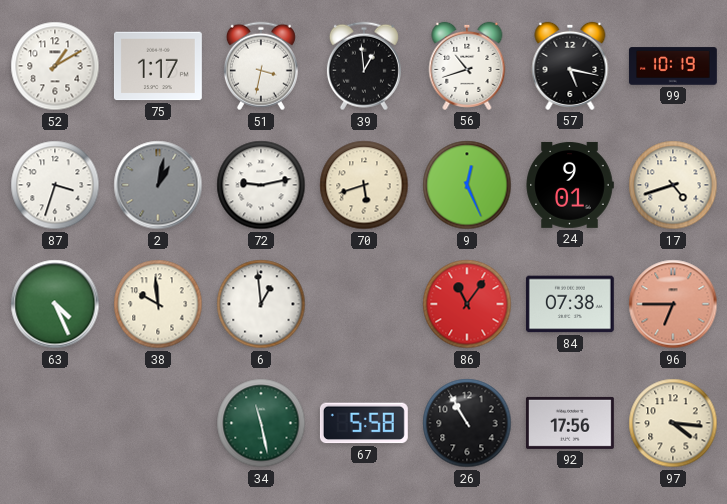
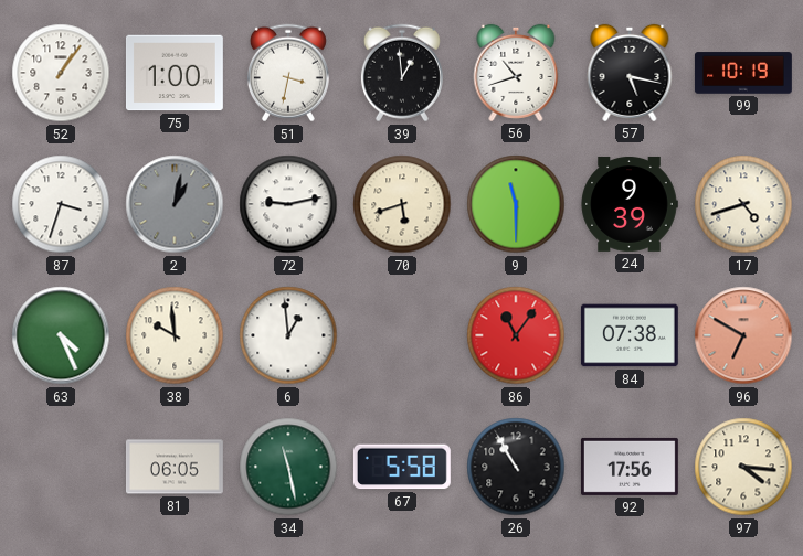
52: 1:10 -> 1:06
75: 1:17 -> 1:00
9: 12:26 -> 11:30
24: 9:01 -> 9:39
96: 6:45 -> 6:50
81: none -> 06:05
